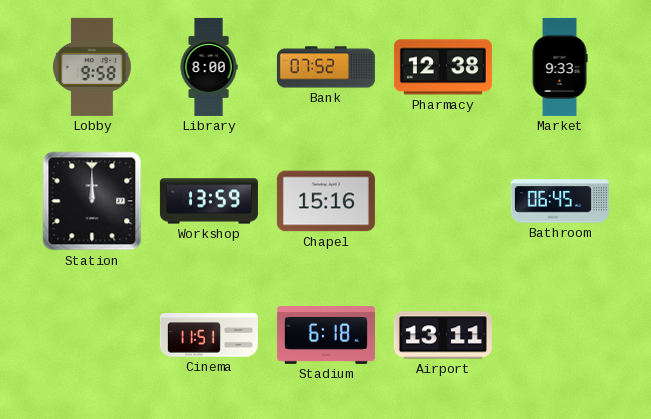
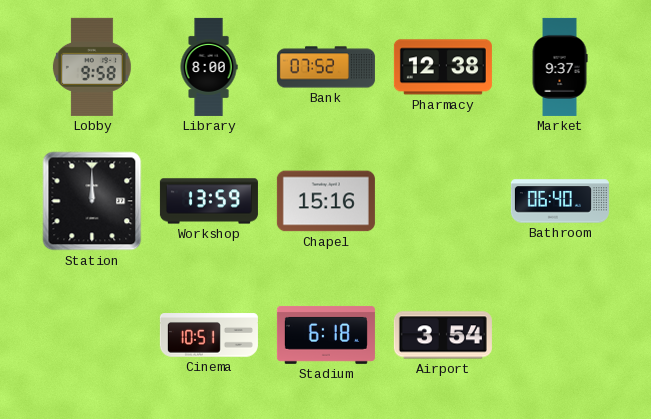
Market: 9:33 -> 9:37
Bathroom: 06:45 -> 06:40
Cinema: 11:51 -> 10:51
Airport: 13:11 -> 3:54
